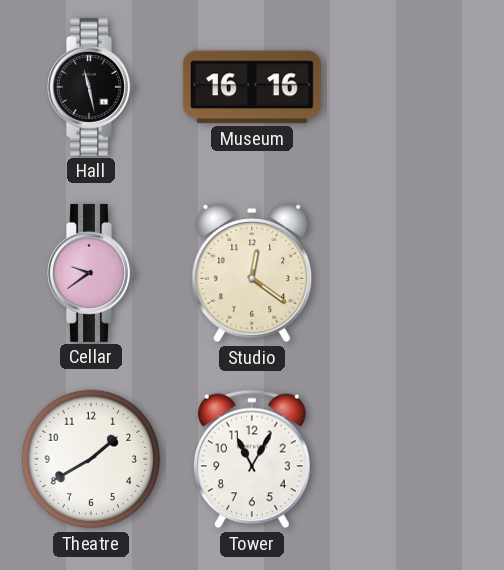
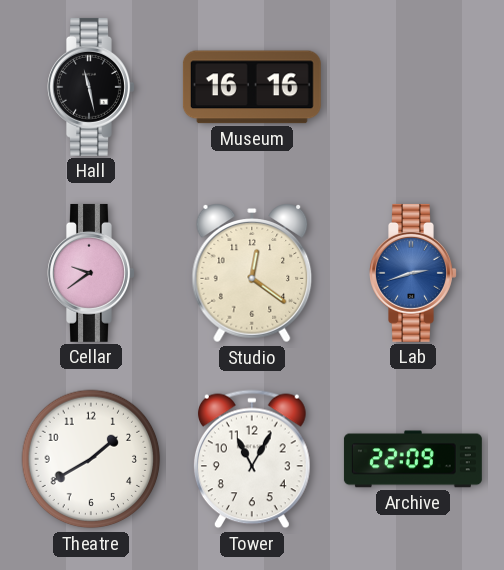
Lab: none -> 2:42
Archive: none -> 22:09
